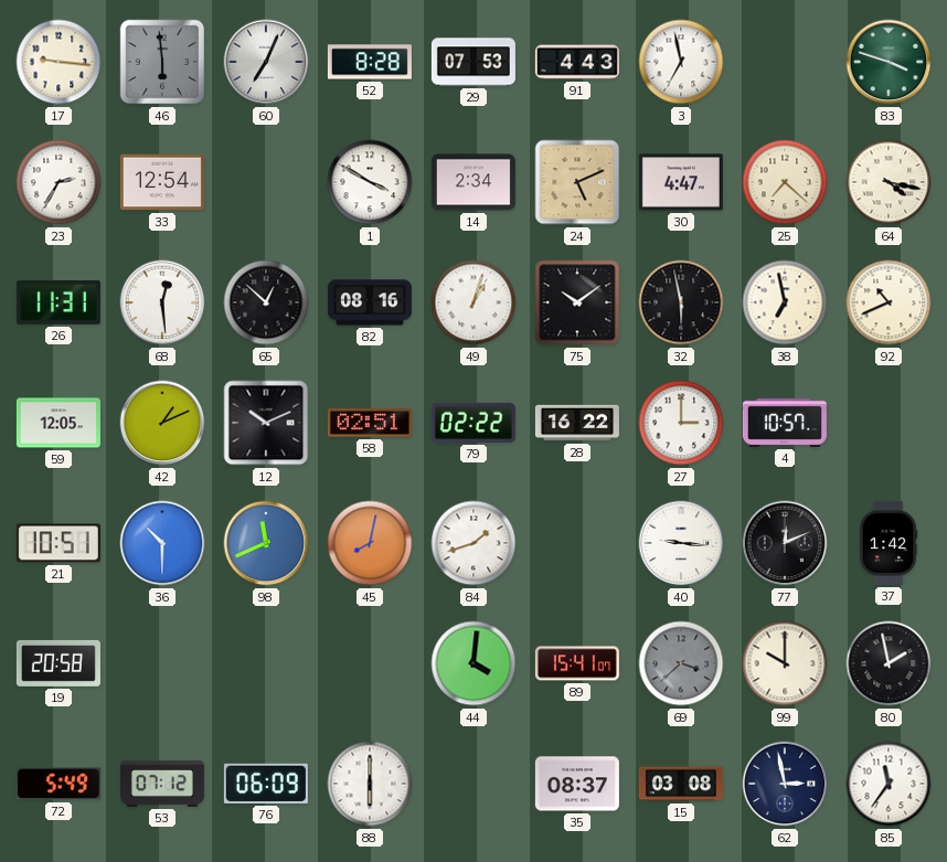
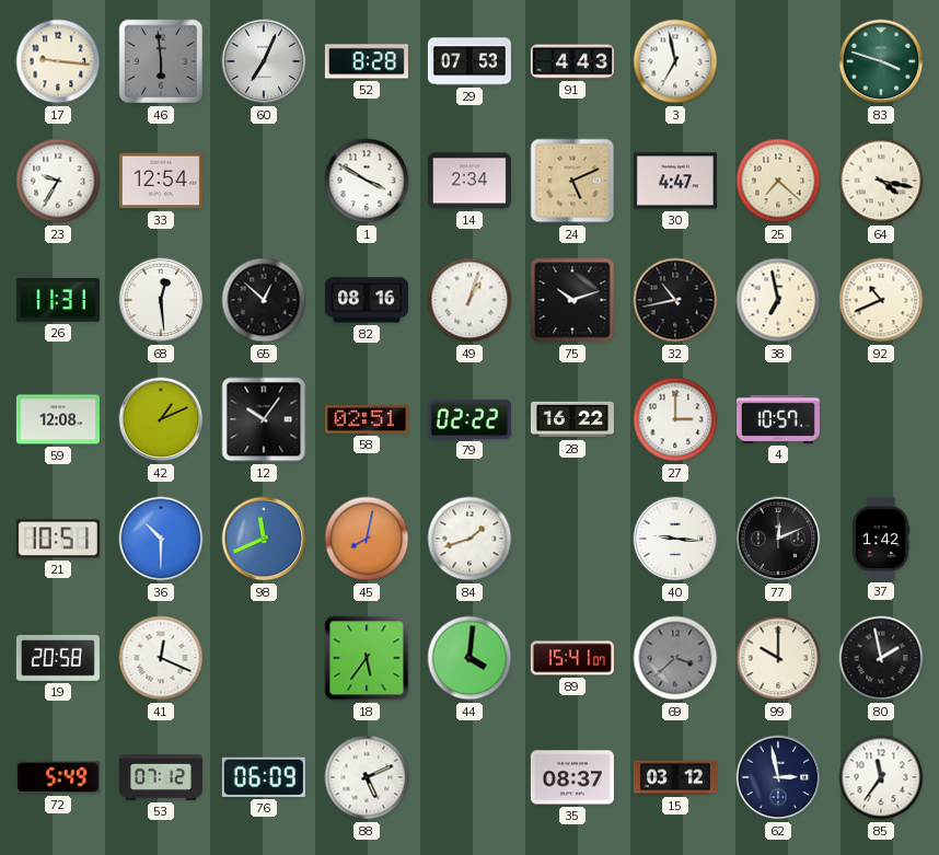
23: 2:35 -> 9:35
75: 10:09 -> 10:12
32: 5:58 -> 10:43
59: 12:05 -> 12:08
12: 10:11 -> 10:06
41: none -> 12:19
18: none -> 5:36
88: 6:00 -> 5:11
15: 03:08 -> 03:12
